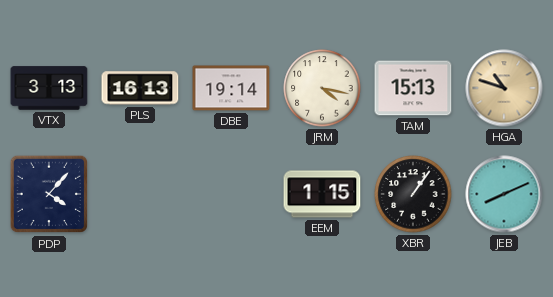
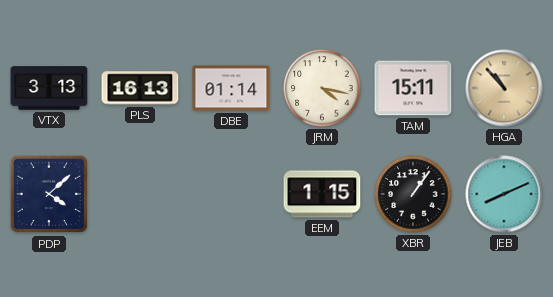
DBE: 19:14 -> 01:14
TAM: 15:13 -> 15:11
HGA: 10:48 -> 10:53
PDP: 4:07 -> 4:08
